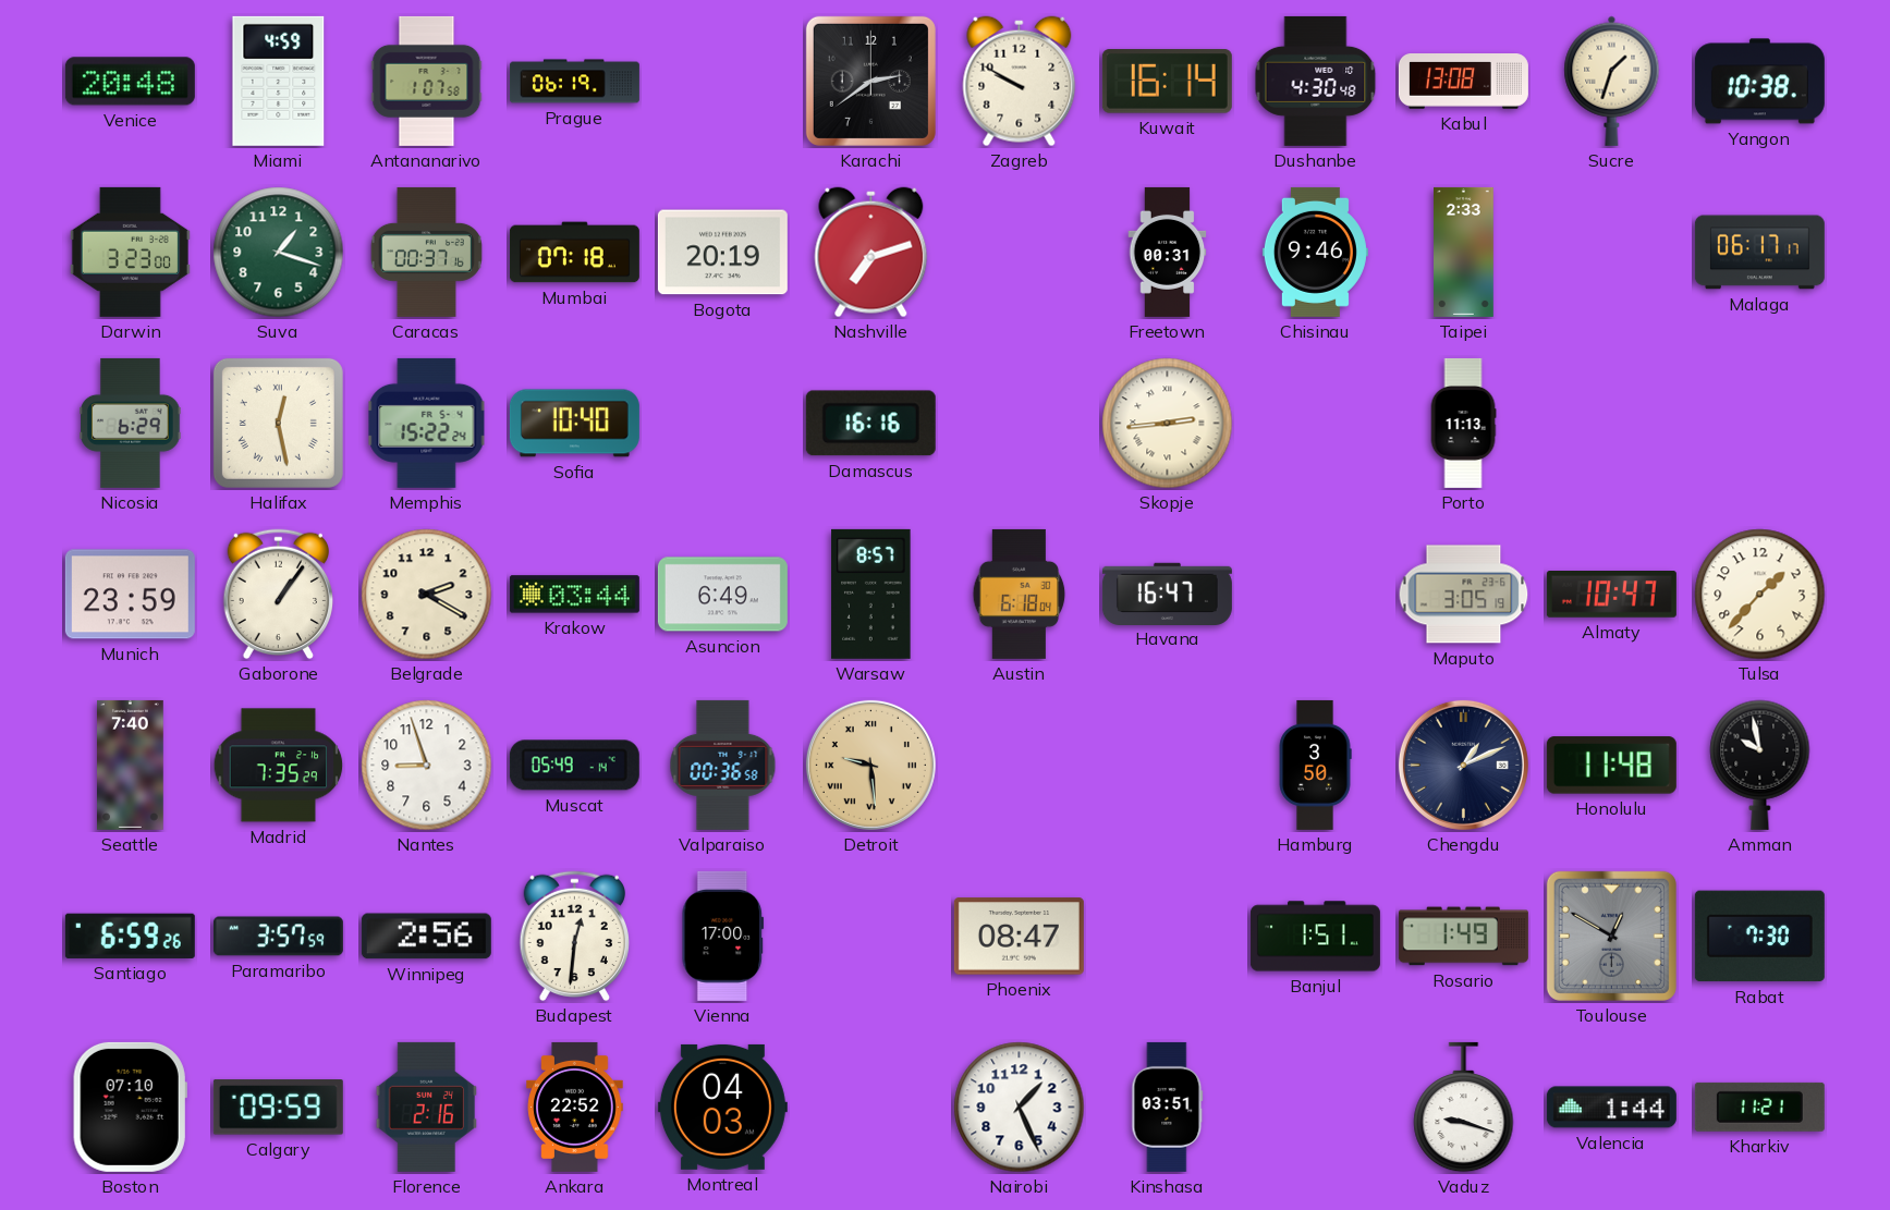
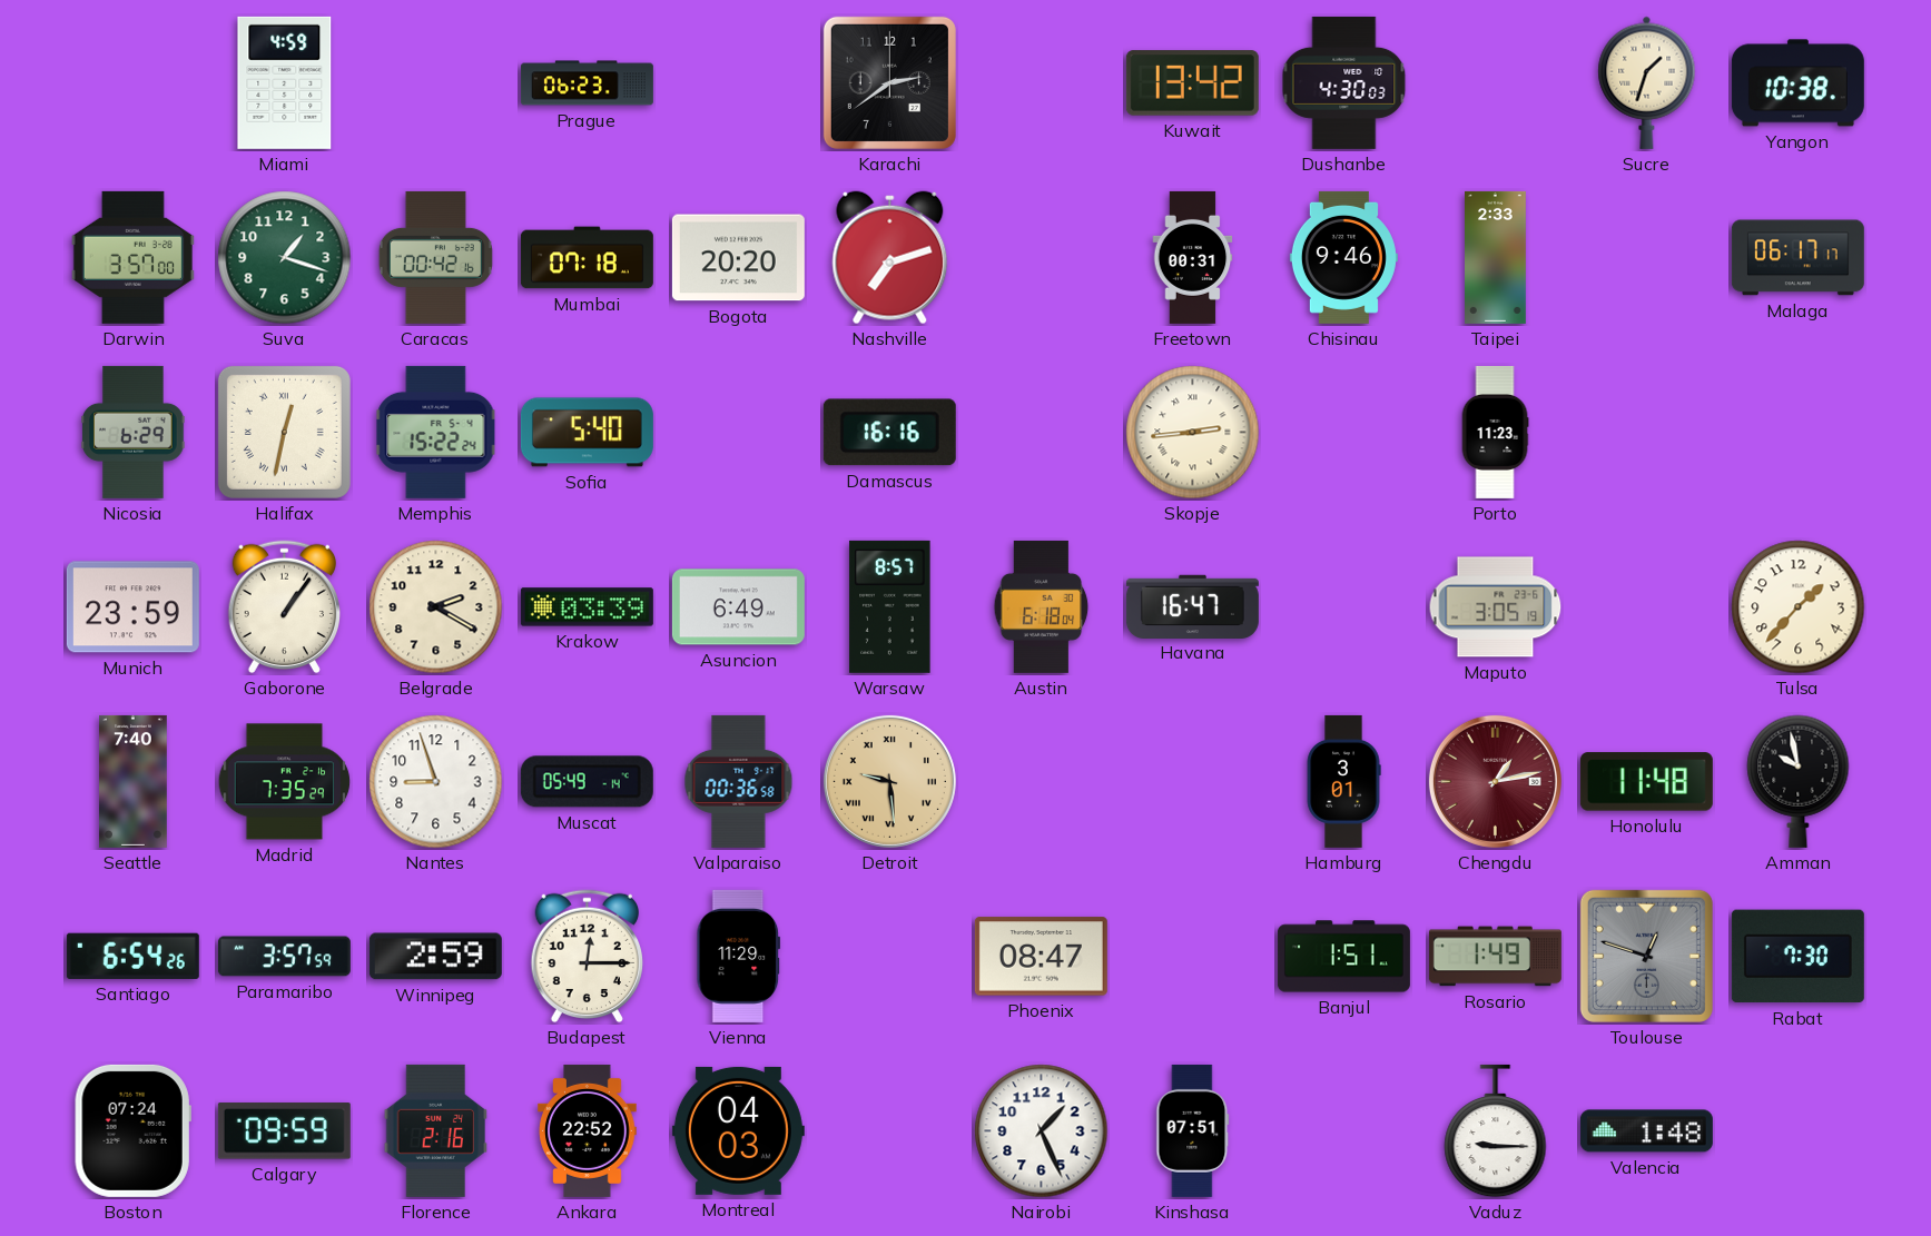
Venice: 20:48 -> none
Antananarivo: 1:07 -> none
Prague: 06:19 -> 06:23
Zagreb: 9:50 -> none
Kuwait: 16:14 -> 13:42
Dushanbe: 4:30:48 -> 4:30:03
Kabul: 13:08 -> none
Darwin: 3:23 -> 3:57
Caracas: 00:37 -> 00:42
Bogota: 20:19 -> 20:20
Halifax: 12:28 -> 12:32
Sofia: 10:40 -> 5:40
Porto: 11:13 -> 11:23
Krakow: 03:44 -> 03:39
Almaty: 10:47 -> none
Hamburg: 3:50 -> 3:01
Chengdu: 1:11 -> 1:13
Chengdu dial: navy -> burgundy
Santiago: 6:59 -> 6:54
Winnipeg: 2:56 -> 2:59
Budapest: 12:31 -> 12:15
Vienna: 17:00 -> 11:29
Toulouse: 12:50 -> 12:48
Boston: 07:10 -> 07:24
Kinshasa: 03:51 -> 07:51
Vaduz: 9:18 -> 9:15
Valencia: 1:44 -> 1:48
Kharkiv: 11:21 -> none
